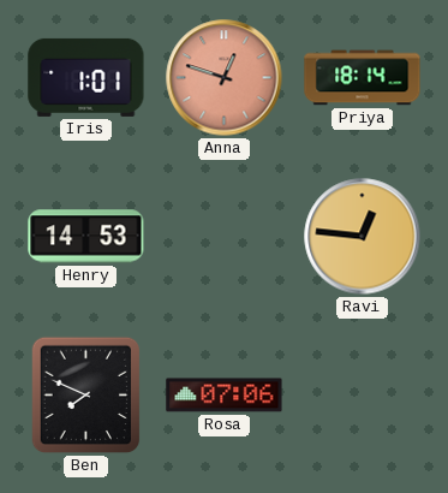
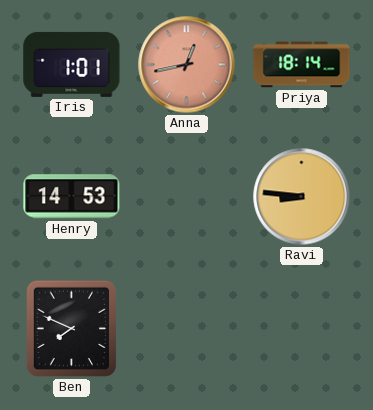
Anna: 12:48 -> 12:43
Ravi: 12:46 -> 8:46
Rosa: 07:06 -> none
